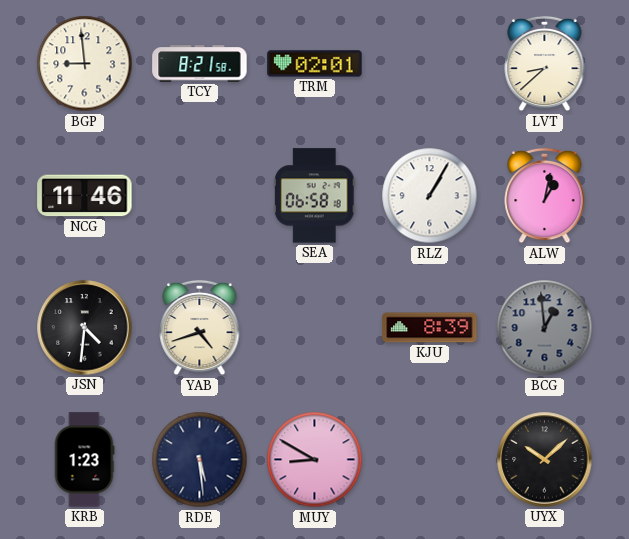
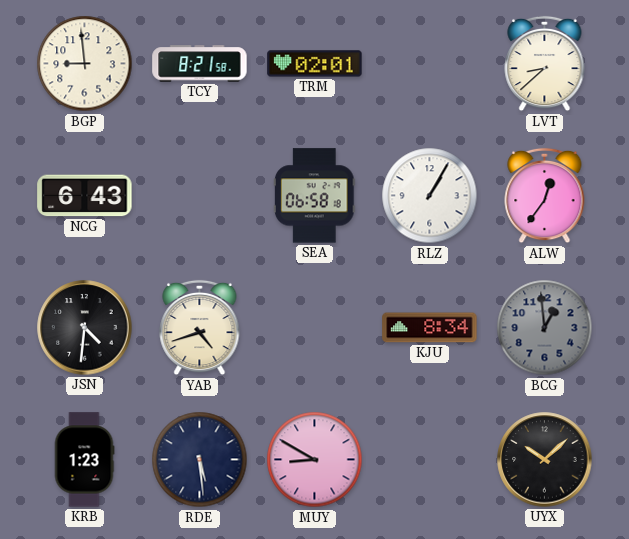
NCG: 11:46 -> 6:43
ALW: 1:02 -> 12:36
KJU: 8:39 -> 8:34
